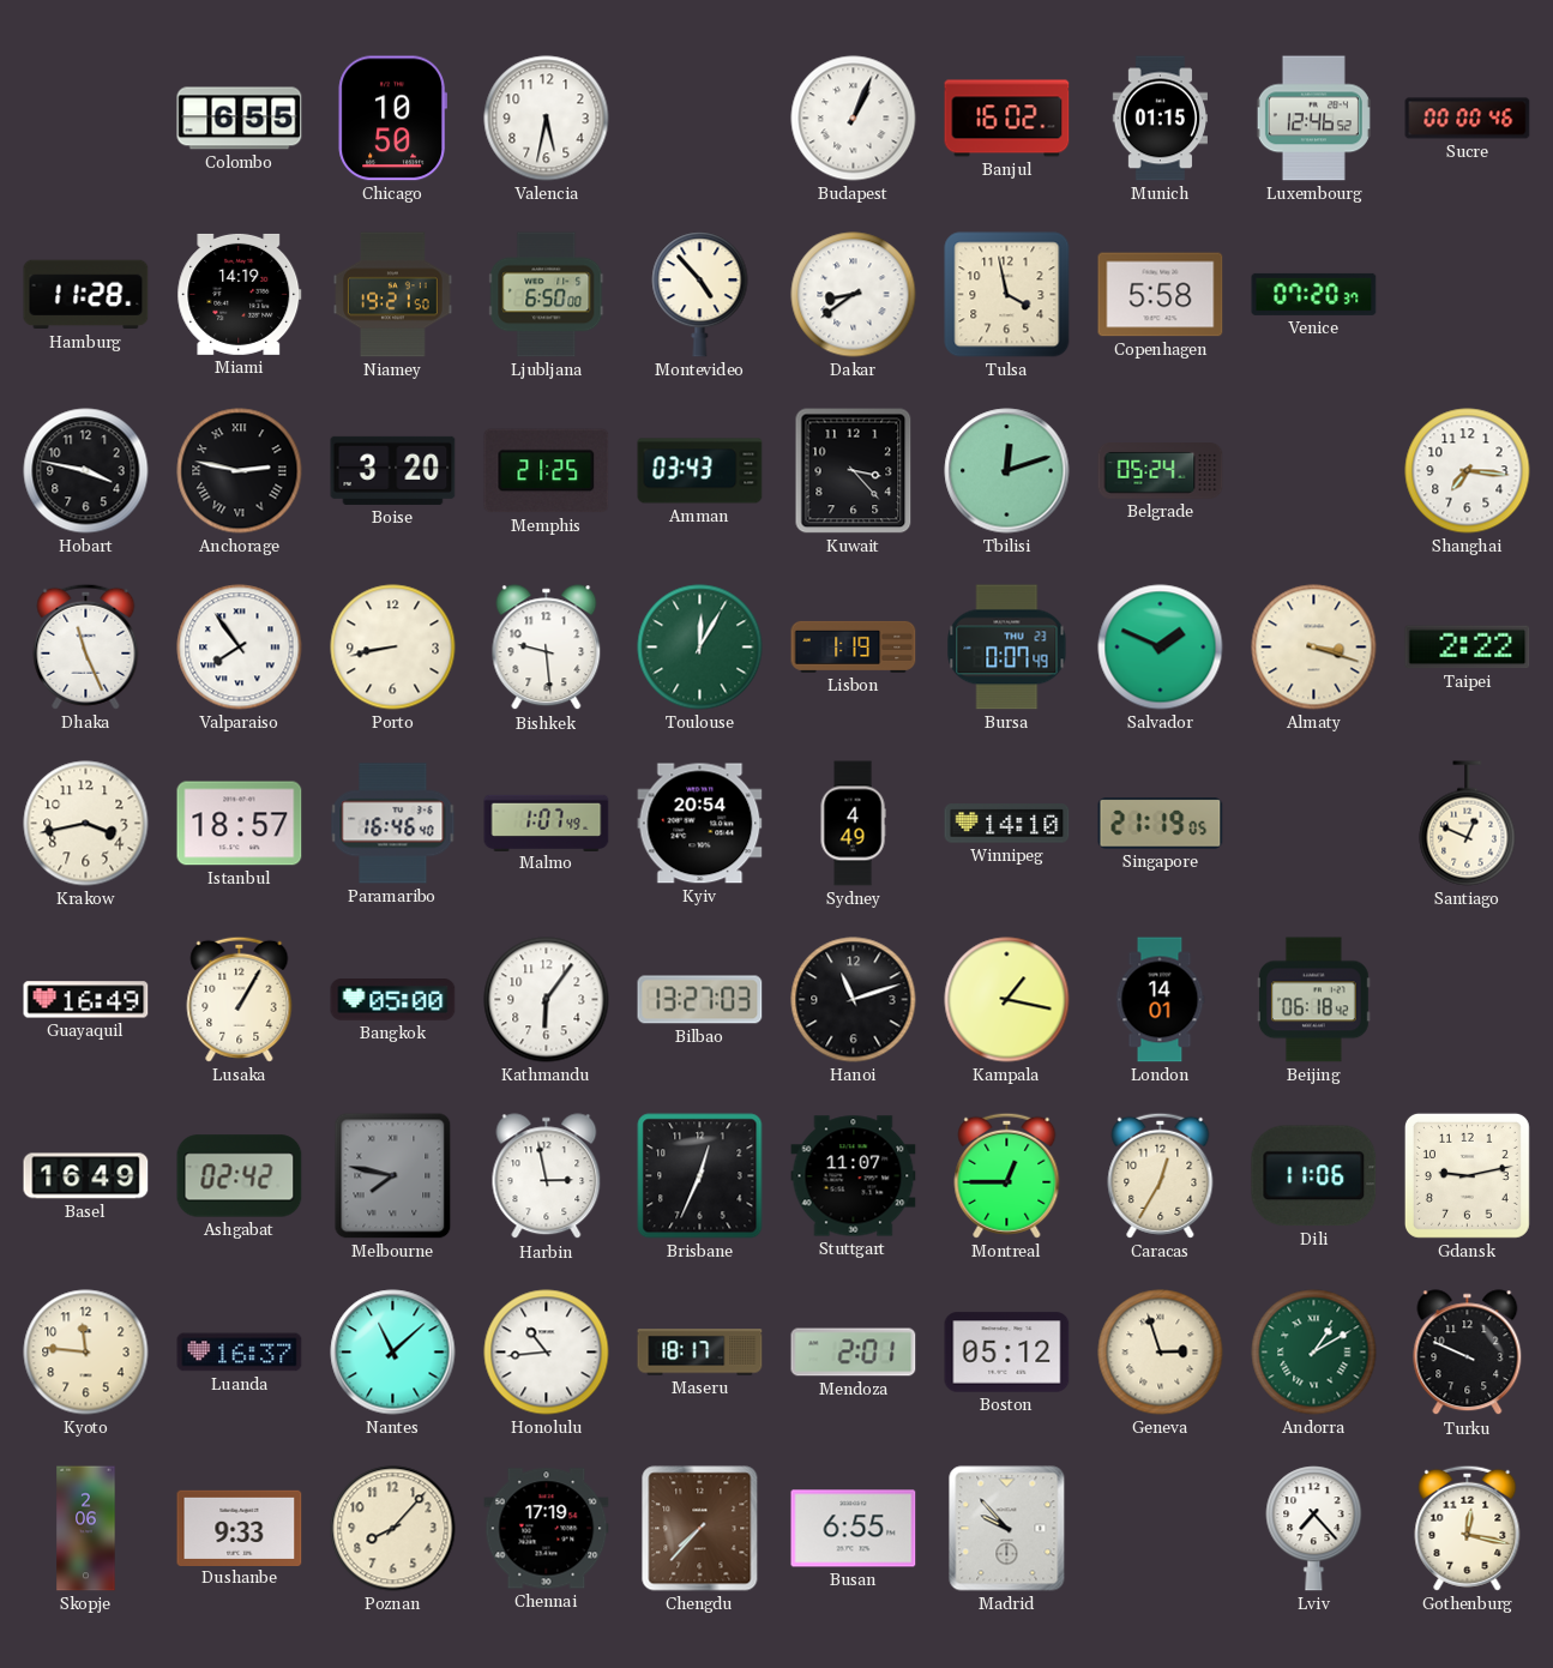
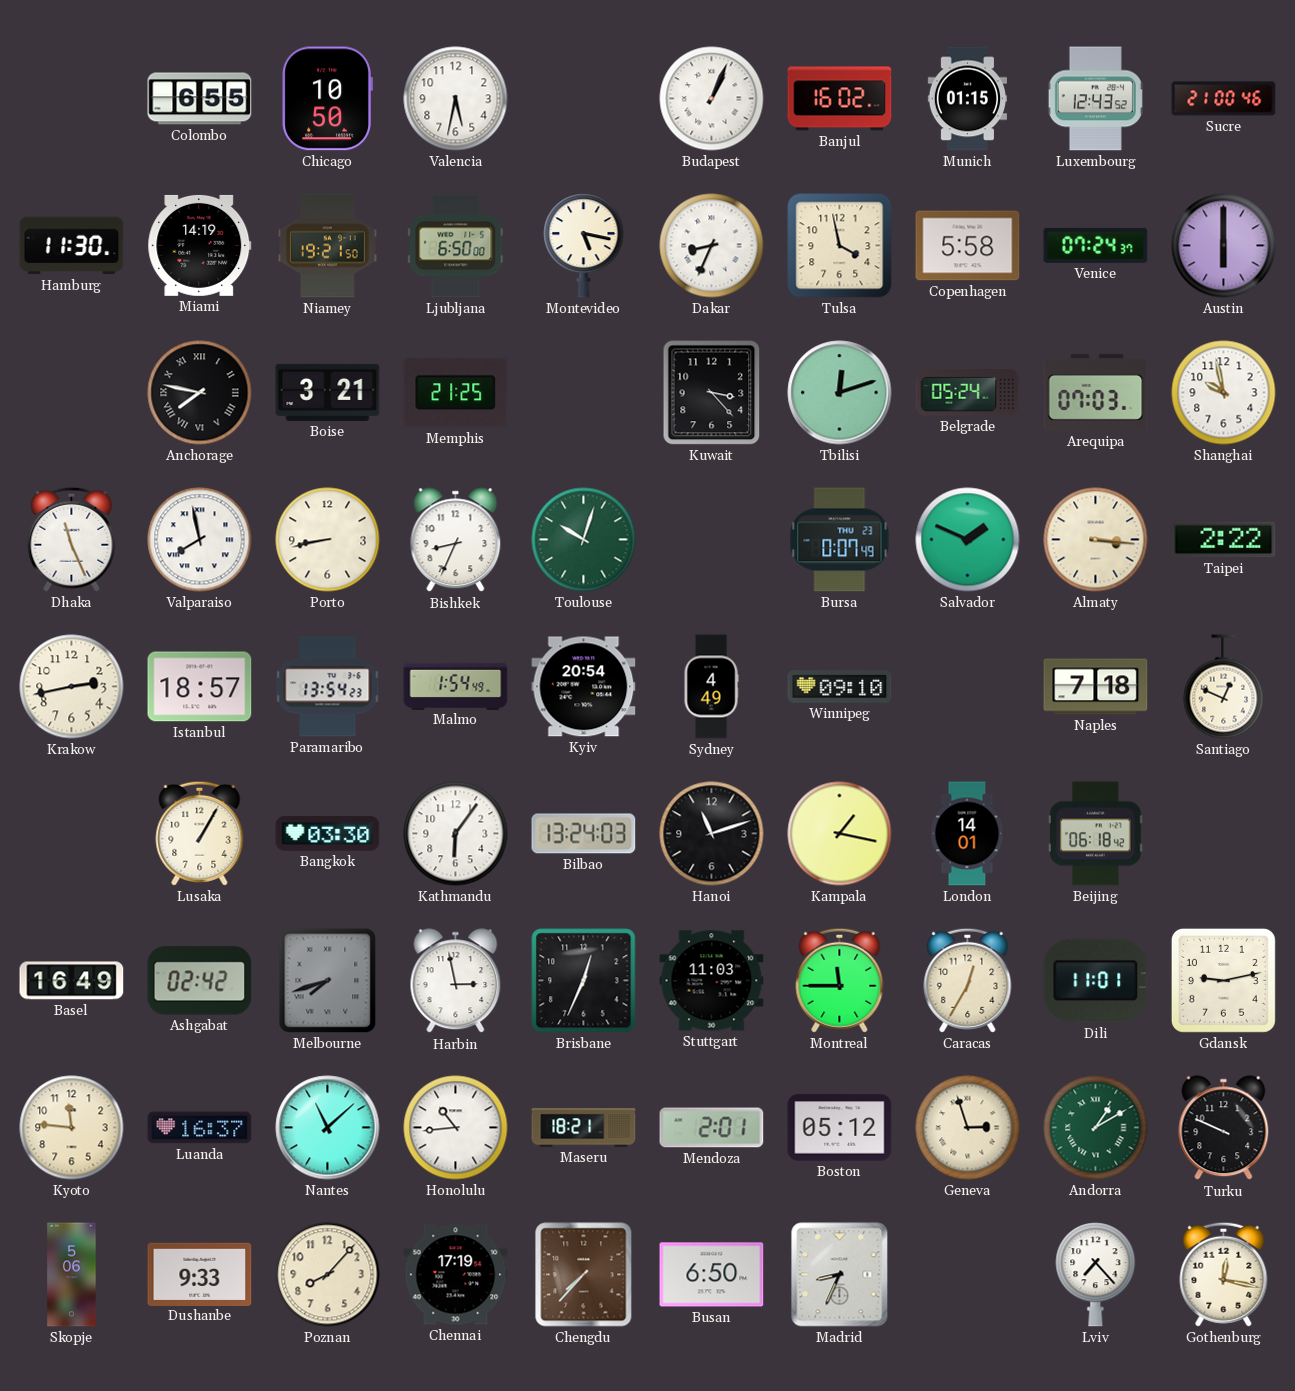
Luxembourg: 12:46 -> 12:43
Sucre: 00:00 -> 21:00
Hamburg: 11:28 -> 11:30
Montevideo: 4:53 -> 5:17
Dakar: 8:39 -> 8:34
Venice: 07:20 -> 07:24
Austin: none -> 6:00
Hobart: 3:47 -> none
Anchorage: 2:47 -> 7:47
Boise: 3:20 -> 3:21
Amman: 03:43 -> none
Arequipa: none -> 07:03
Shanghai: 7:16 -> 9:58
Valparaiso: 7:54 -> 7:58
Bishkek: 9:29 -> 8:34
Toulouse: 12:05 -> 10:03
Lisbon: 1:19 -> none
Almaty: 3:18 -> 3:16
Krakow: 3:43 -> 2:43
Paramaribo: 16:46 -> 13:54
Malmo: 1:07 -> 1:54
Winnipeg: 14:10 -> 09:10
Singapore: 21:19 -> none
Naples: none -> 7:18
Guayaquil: 16:49 -> none
Bangkok: 05:00 -> 03:30
Bilbao: 13:27 -> 13:24
Melbourne: 7:47 -> 7:42
Stuttgart: 11:07 -> 11:03
Montreal: 12:45 -> 11:45
Dili: 11:06 -> 11:01
Maseru: 18:17 -> 18:21
Skopje: 2:06 -> 5:06
Busan: 6:55 -> 6:50
Madrid: 9:53 -> 8:34
